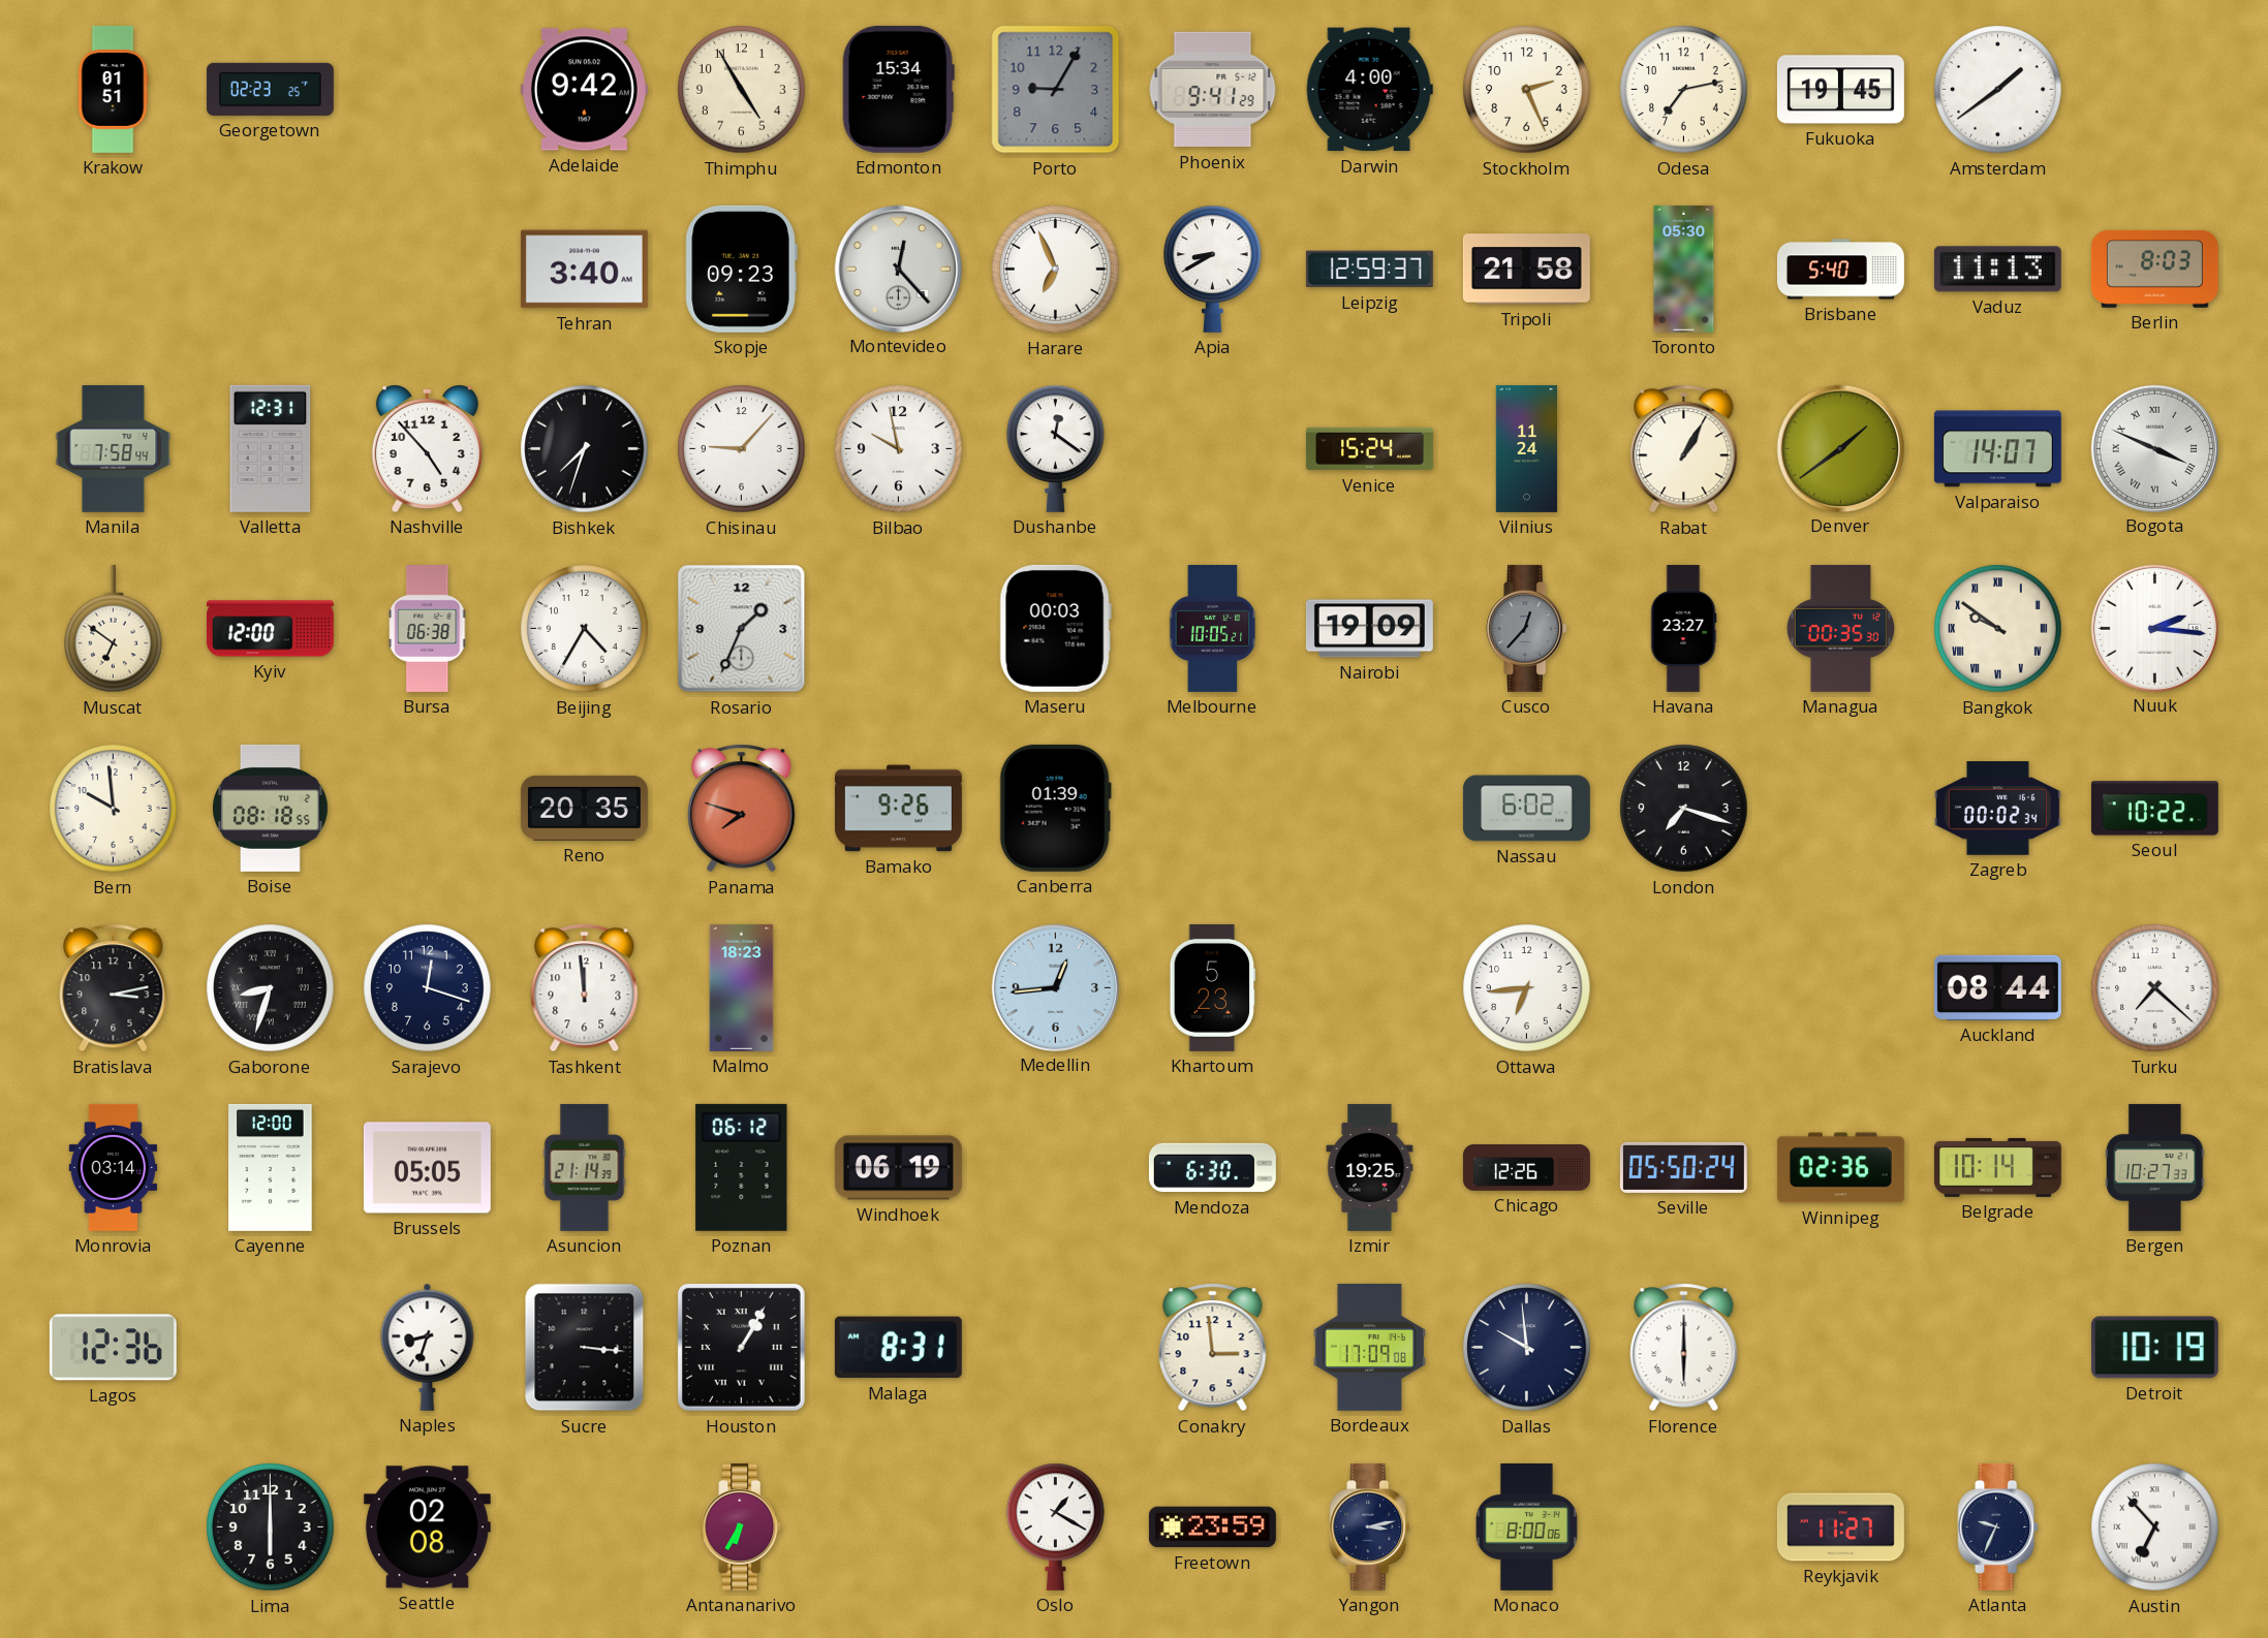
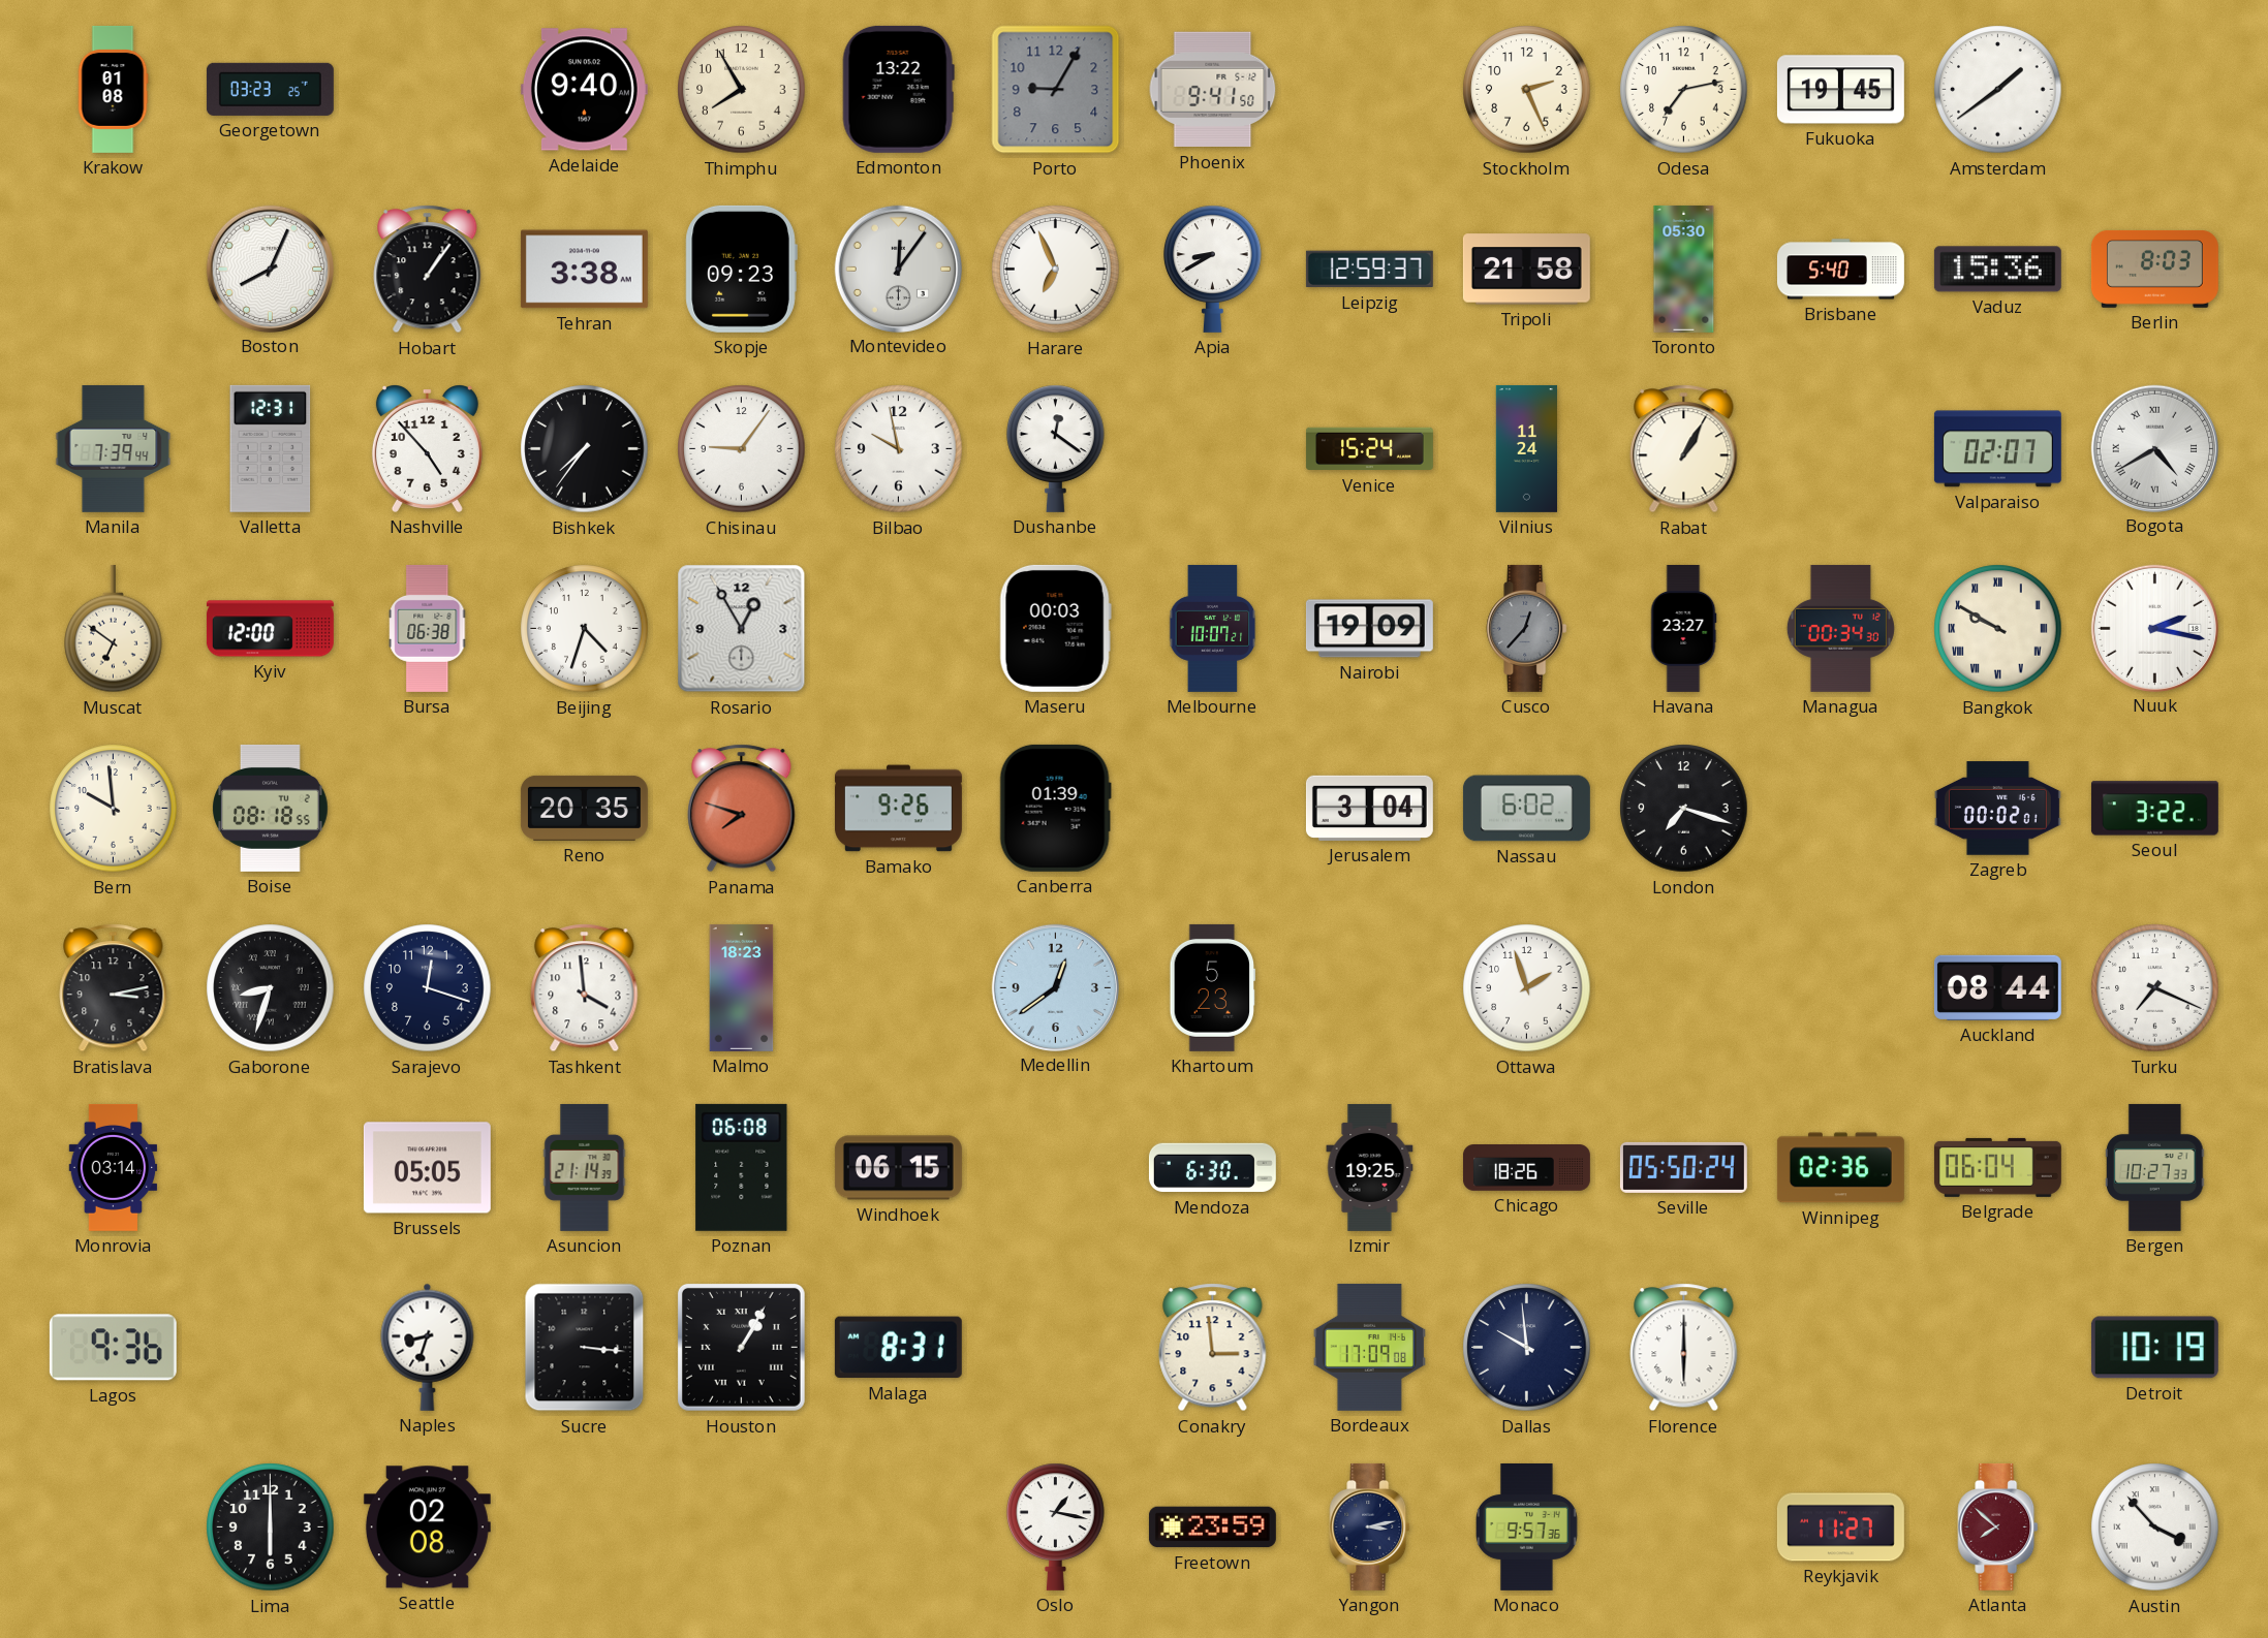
Krakow: 01:51 -> 01:08
Georgetown: 02:23 -> 03:23
Adelaide: 9:42 -> 9:40
Thimphu: 4:55 -> 7:55
Edmonton: 15:34 -> 13:22
Phoenix: 9:41:29 -> 9:41:50
Darwin: 4:00 -> none
Boston: none -> 8:04
Hobart: none -> 1:06
Tehran: 3:40 -> 3:38
Montevideo: 12:23 -> 12:06
Vaduz: 11:13 -> 15:36
Manila: 7:58 -> 7:39
Bishkek: 7:33 -> 7:36
Chisinau: 9:07 -> 9:06
Denver: 1:39 -> none
Valparaiso: 14:07 -> 02:07
Bogota: 3:49 -> 4:40
Beijing: 4:35 -> 4:33
Rosario: 1:34 -> 12:55
Melbourne: 10:05 -> 10:07
Managua: 00:35 -> 00:34
Bangkok: 9:51 -> 9:50
Nuuk: 2:16 -> 2:17
Jerusalem: none -> 3:04
Zagreb: 00:02:34 -> 00:02:01
Seoul: 10:22 -> 3:22
Tashkent: 11:59 -> 3:59
Medellin: 12:44 -> 12:39
Ottawa: 6:44 -> 1:57
Turku: 7:22 -> 7:19
Cayenne: 12:00 -> none
Poznan: 06:12 -> 06:08
Windhoek: 06:19 -> 06:15
Chicago: 12:26 -> 18:26
Belgrade: 10:14 -> 06:04
Lagos: 12:36 -> 9:36
Antananarivo: 6:35 -> none
Oslo: 1:20 -> 1:17
Monaco: 8:00 -> 9:57
Atlanta: 9:34 -> 7:52
Atlanta dial: navy -> burgundy
Austin: 6:53 -> 3:53
